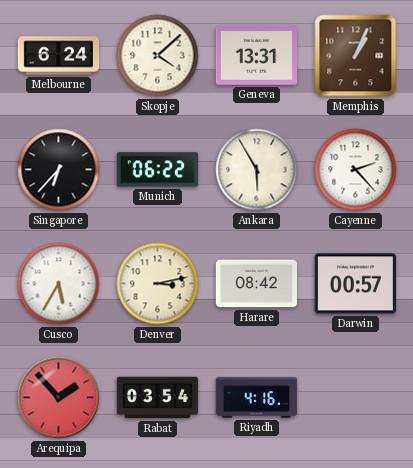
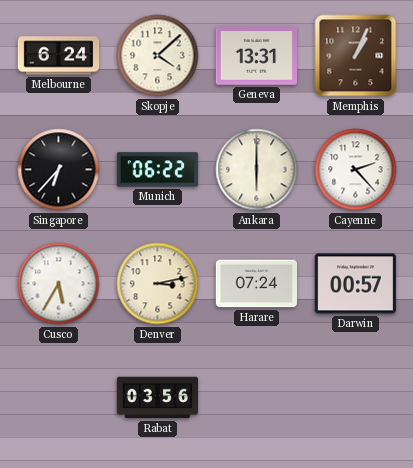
Ankara: 5:55 -> 6:00
Harare: 08:42 -> 07:24
Arequipa: 1:53 -> none
Rabat: 03:54 -> 03:56
Riyadh: 4:16 -> none
